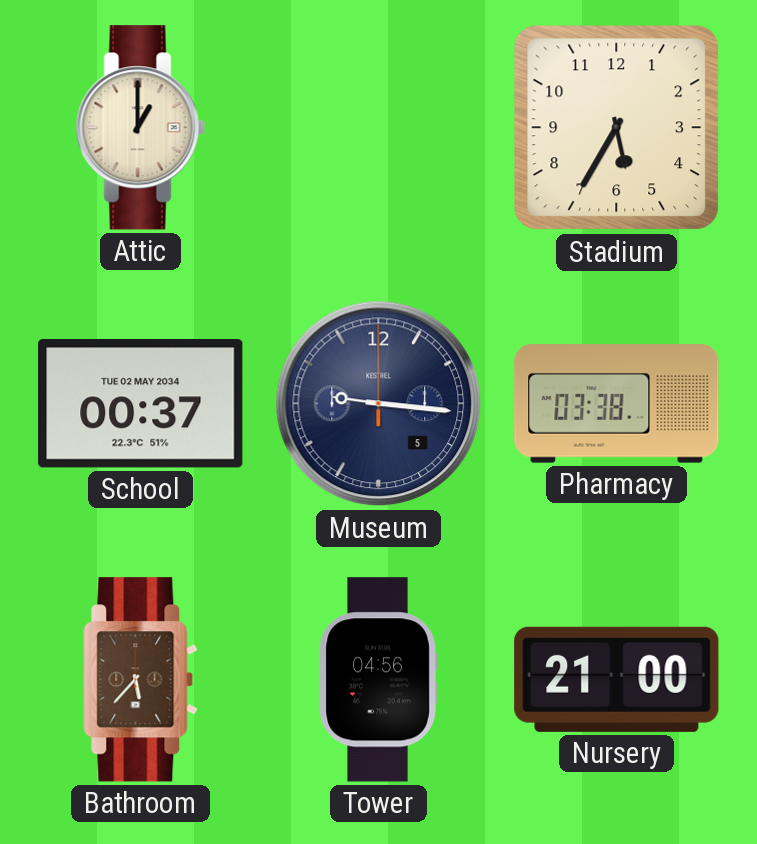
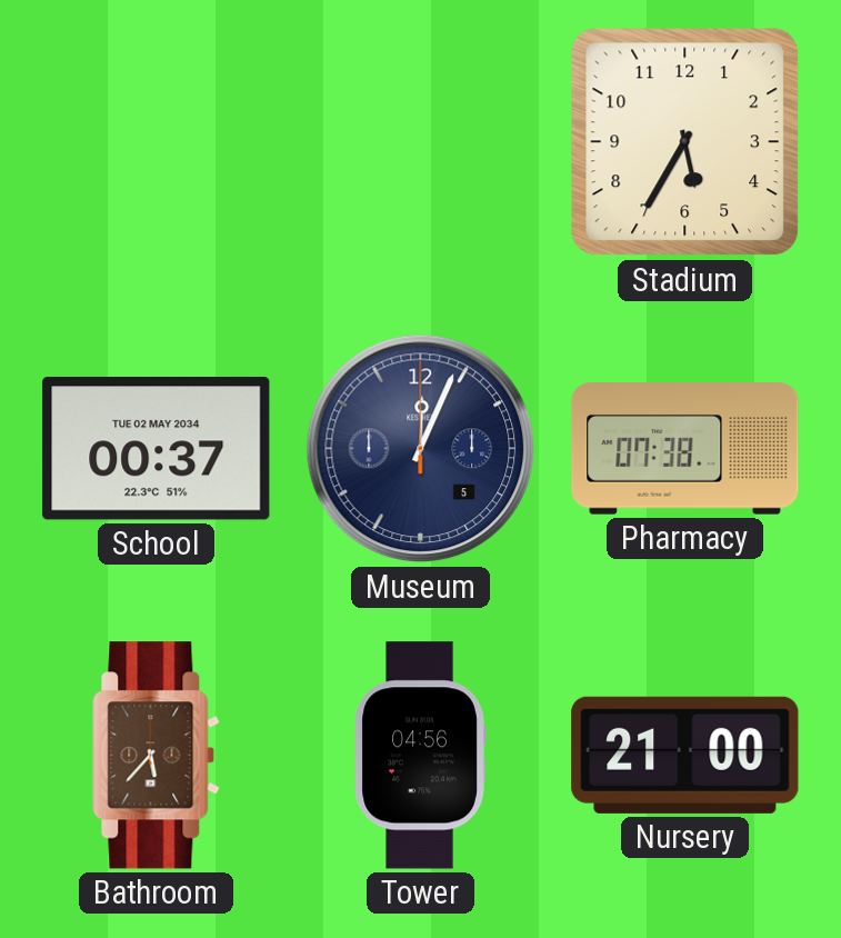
Attic: 1:00 -> none
Museum: 9:16 -> 12:04
Pharmacy: 03:38 -> 07:38
